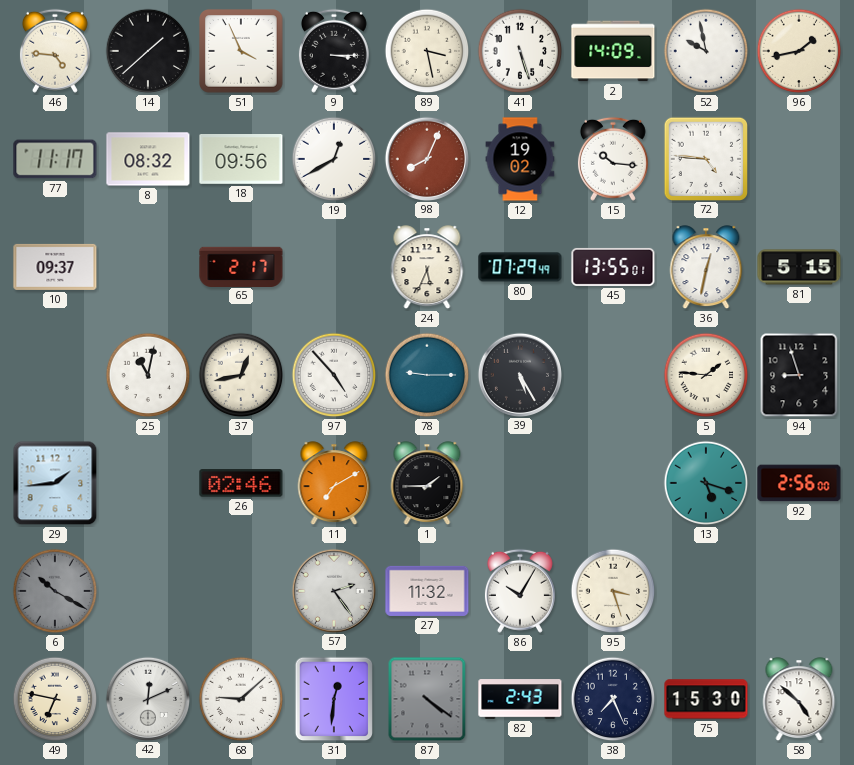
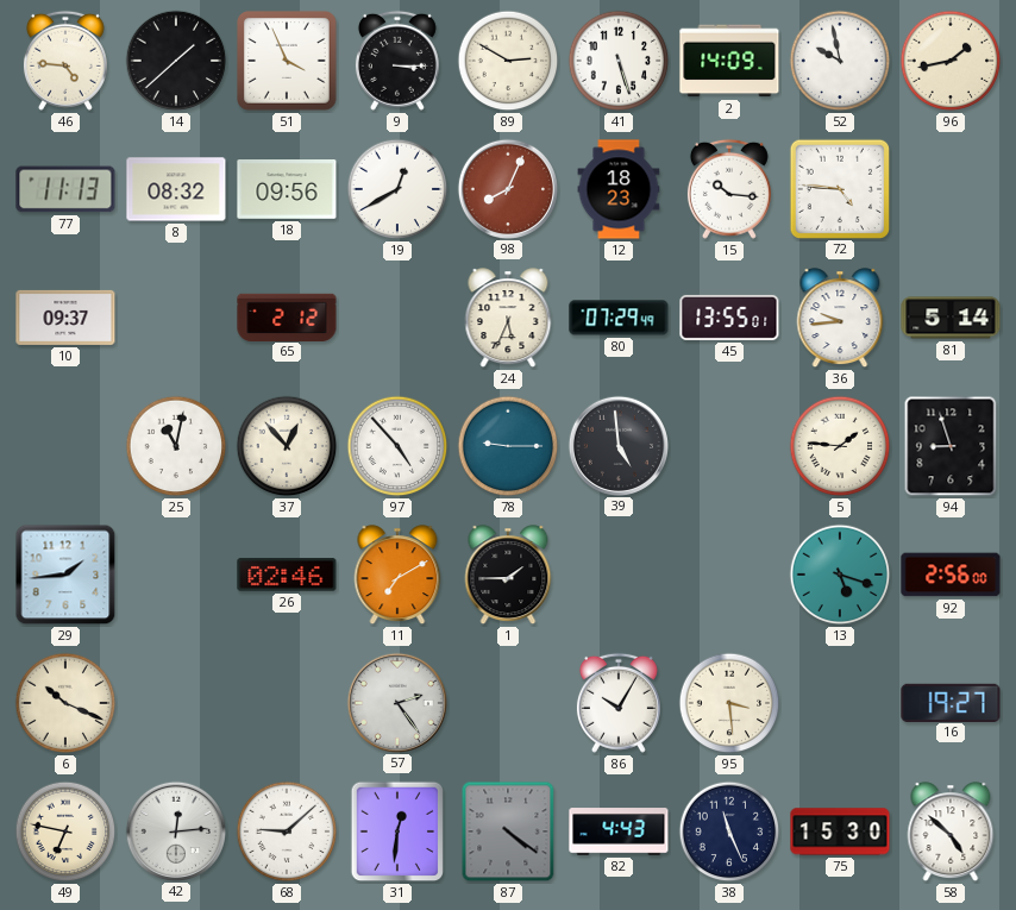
89: 3:28 -> 2:50
77: 11:17 -> 11:13
12: 19:02 -> 18:23
65: 2:17 -> 2:12
36: 12:32 -> 9:44
81: 5:15 -> 5:14
37: 12:43 -> 12:53
39: 5:25 -> 4:59
6: 10:20 -> 10:19
6 dial: grey -> cream
27: 11:32 -> none
95: 3:27 -> 3:29
16: none -> 19:27
42: 12:11 -> 12:14
82: 2:43 -> 4:43
38: 7:26 -> 11:26
